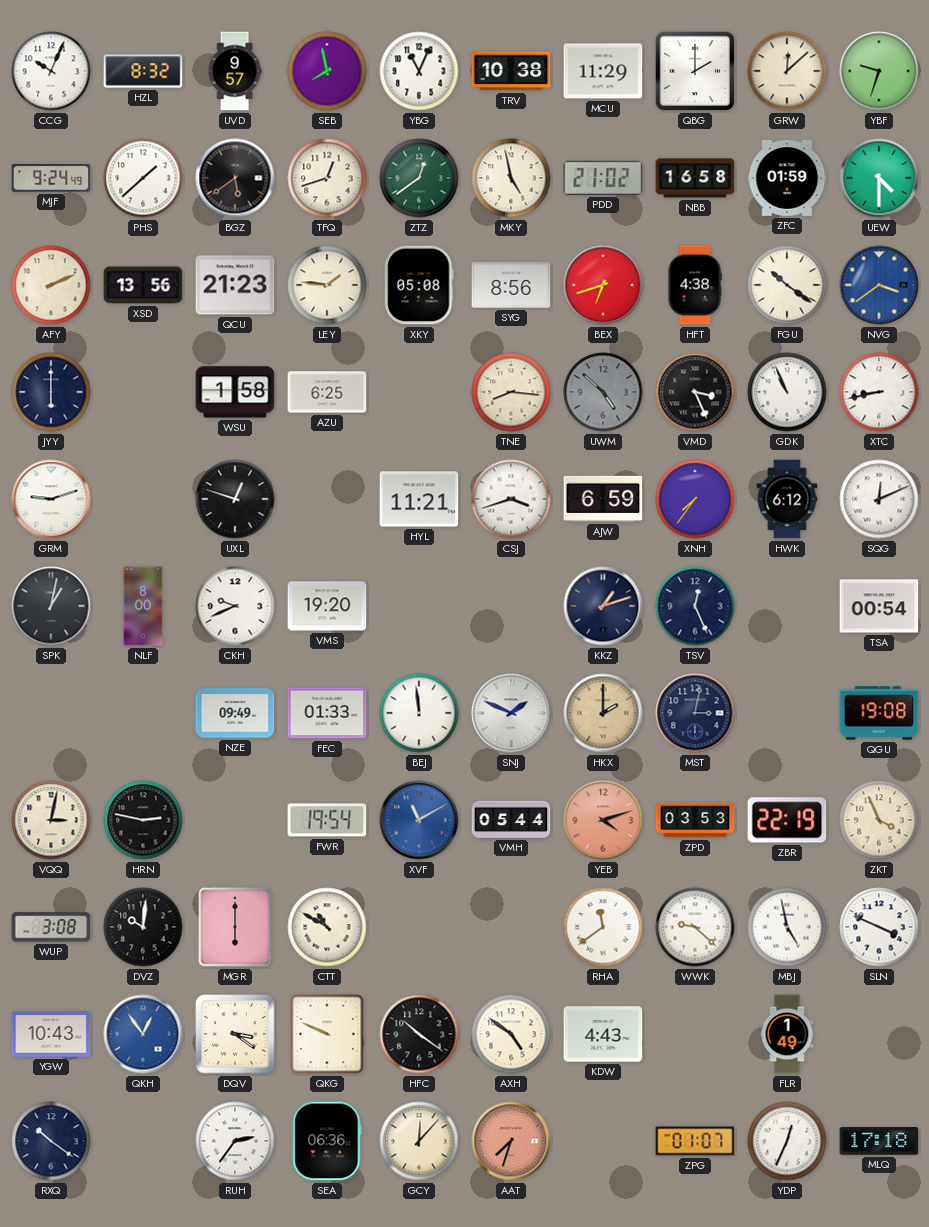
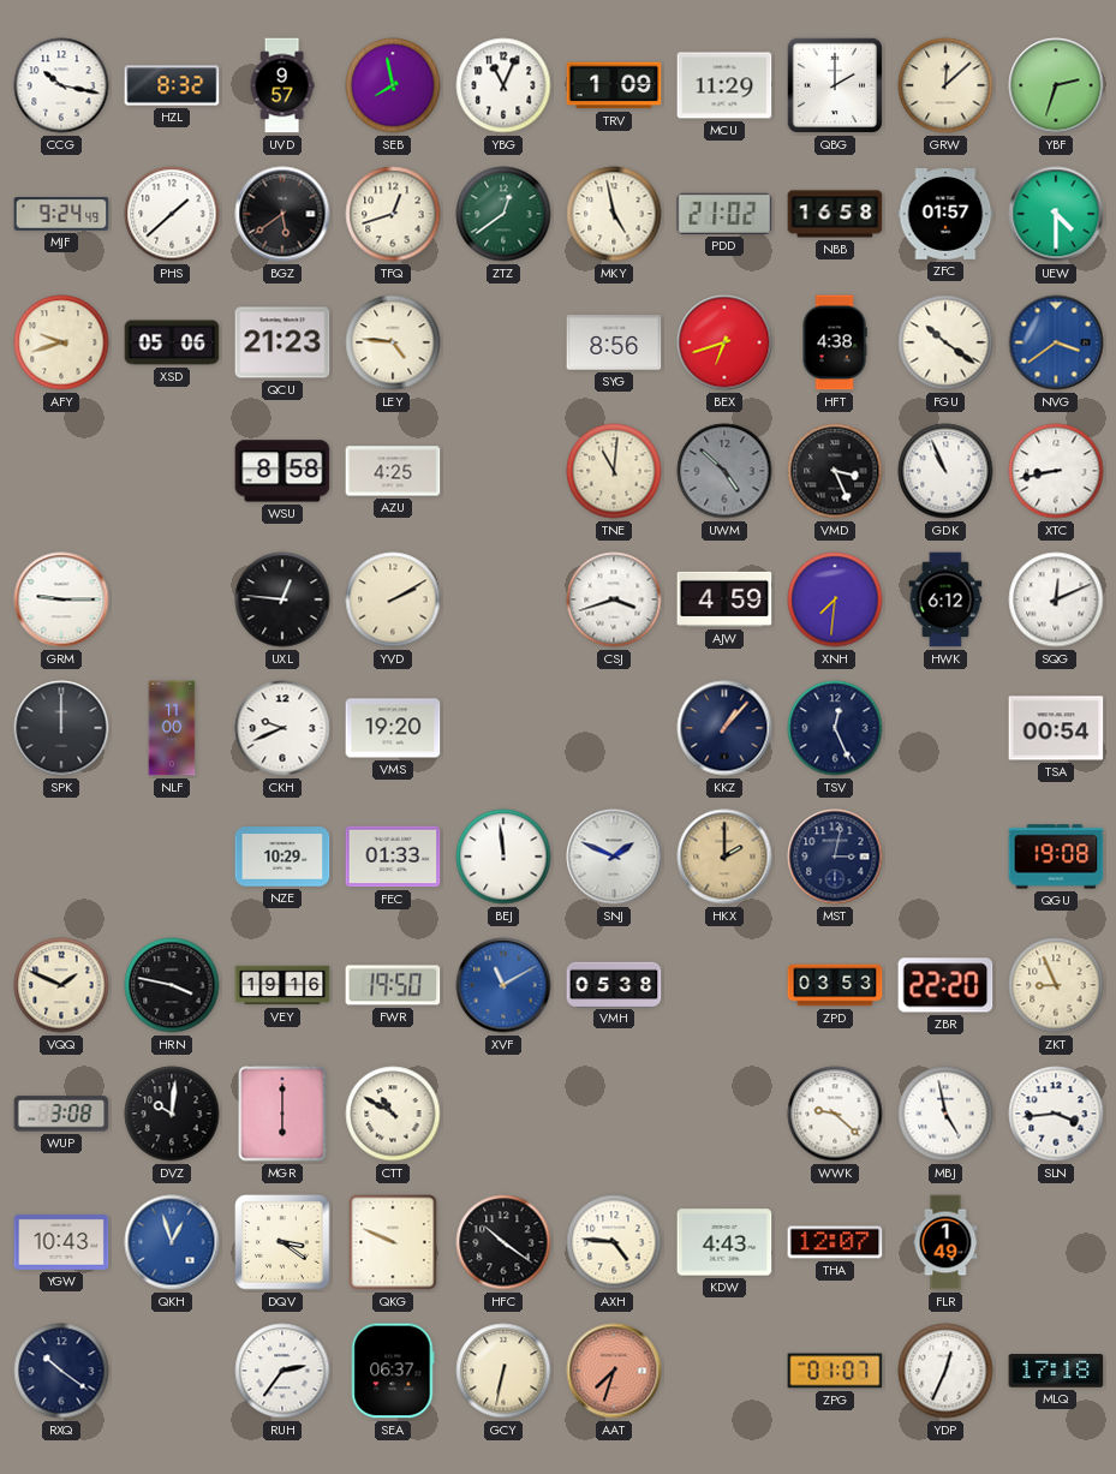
CCG: 10:04 -> 10:17
TRV: 10:38 -> 1:09
YBF: 9:33 -> 2:33
ZFC: 01:59 -> 01:57
AFY: 2:11 -> 9:42
XSD: 13:56 -> 05:06
LEY: 1:46 -> 4:46
XKY: 05:08 -> none
JYY: 6:00 -> none
WSU: 1:58 -> 8:58
AZU: 6:25 -> 4:25
TNE: 8:16 -> 11:01
GRM: 9:12 -> 9:15
UXL: 12:48 -> 12:46
YVD: none -> 2:10
HYL: 11:21 -> none
AJW: 6:59 -> 4:59
XNH: 7:36 -> 7:31
SPK: 1:02 -> 12:00
NLF: 8:00 -> 11:00
KKZ: 1:12 -> 1:07
NZE: 09:49 -> 10:29
VQQ: 3:02 -> 1:49
HRN: 2:47 -> 3:47
VEY: none -> 19:16
FWR: 19:54 -> 19:50
VMH: 05:44 -> 05:38
YEB: 4:12 -> none
ZBR: 22:19 -> 22:20
ZKT: 3:56 -> 8:56
RHA: 11:39 -> none
SLN: 3:49 -> 3:44
QKH: 12:54 -> 12:57
AXH: 4:51 -> 4:46
THA: none -> 12:07
SEA: 06:36 -> 06:37
GCY: 12:07 -> 6:32
